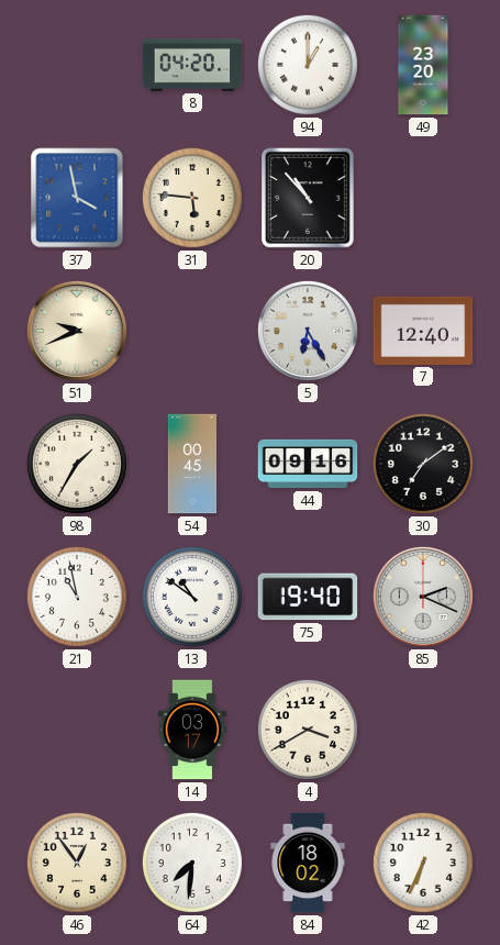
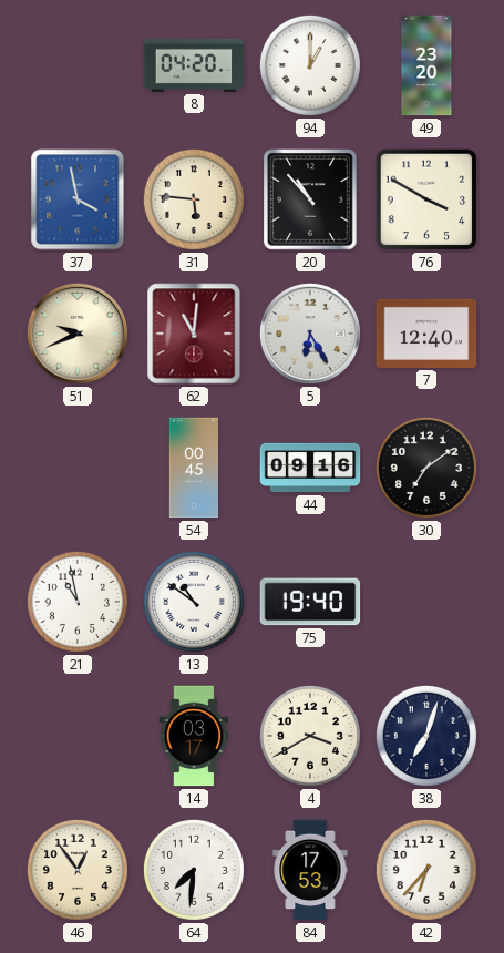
76: none -> 3:50
62: none -> 11:01
98: 1:35 -> none
85: 2:19 -> none
38: none -> 7:03
84: 18:02 -> 17:53
42: 6:34 -> 6:37
